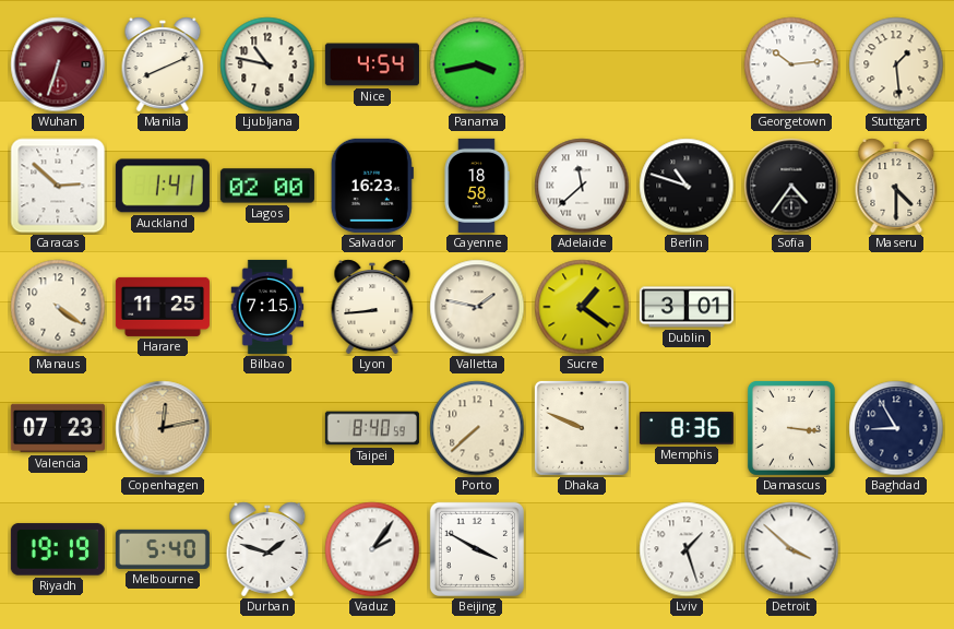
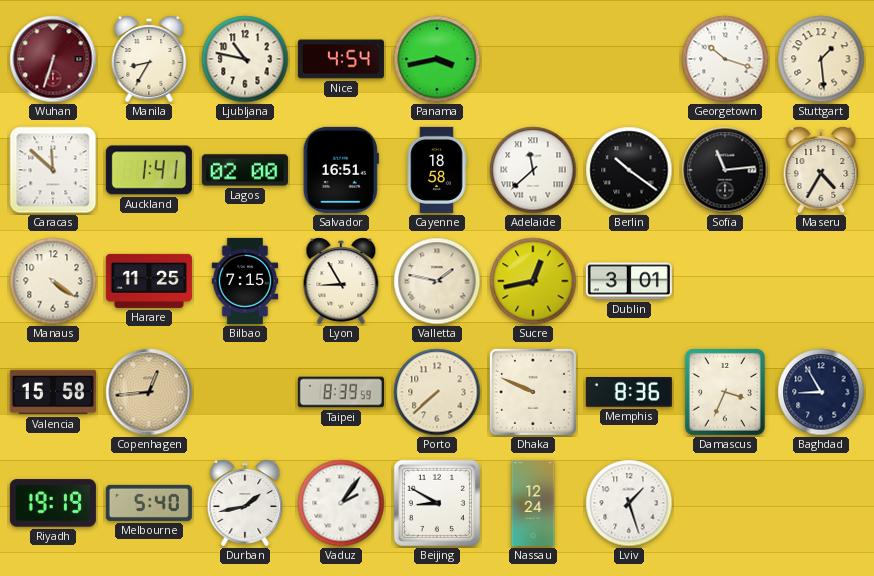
Manila: 8:11 -> 8:35
Georgetown: 10:14 -> 10:18
Caracas: 2:52 -> 11:52
Salvador: 16:23 -> 16:51
Berlin: 10:48 -> 10:21
Sofia: 4:36 -> 11:14
Maseru: 4:30 -> 4:35
Lyon: 8:44 -> 8:55
Sucre: 1:21 -> 12:43
Valencia: 07:23 -> 15:58
Copenhagen: 12:13 -> 12:44
Taipei: 8:40 -> 8:39
Damascus: 3:16 -> 3:34
Durban: 1:48 -> 1:43
Beijing: 3:50 -> 8:50
Nassau: none -> 12:24
Detroit: 3:52 -> none
